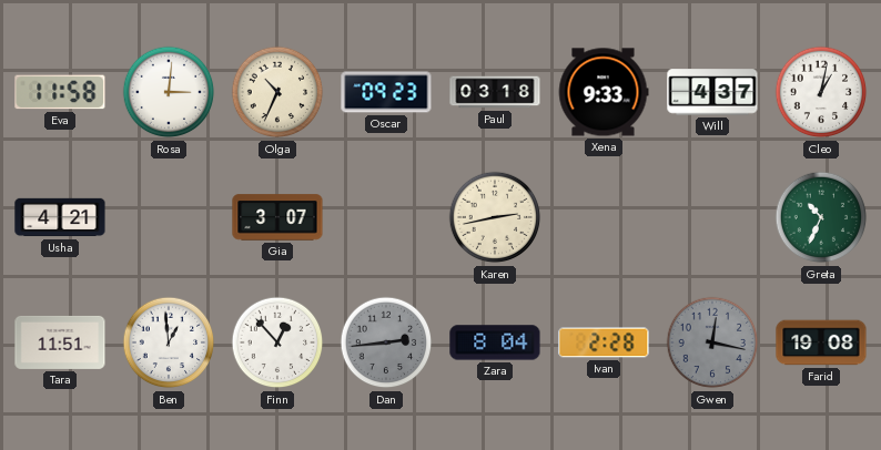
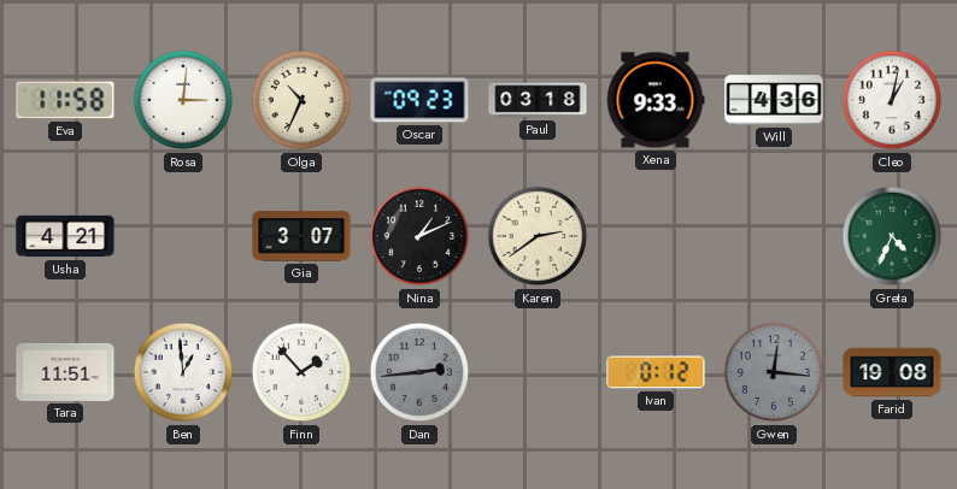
Will: 4:37 -> 4:36
Nina: none -> 1:11
Karen: 2:43 -> 2:39
Greta: 10:34 -> 4:34
Finn: 12:53 -> 1:53
Zara: 8:04 -> none
Ivan: 2:28 -> 0:12
Gwen: 12:17 -> 12:16
